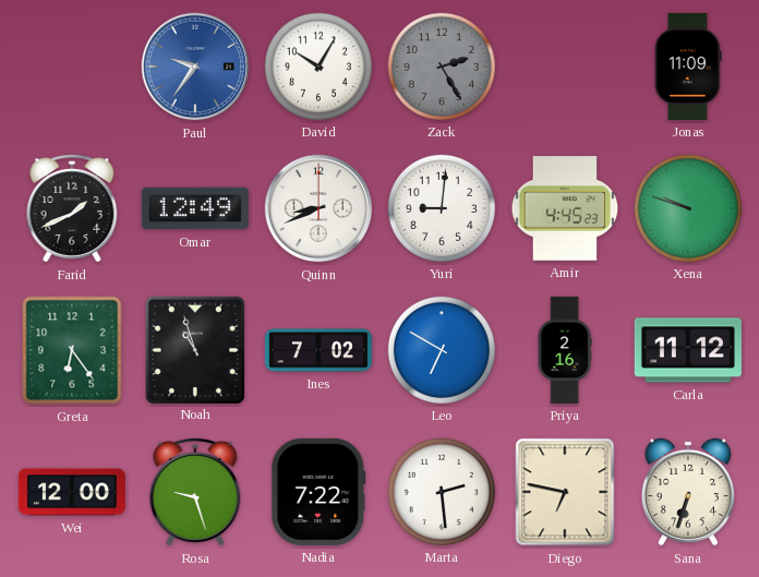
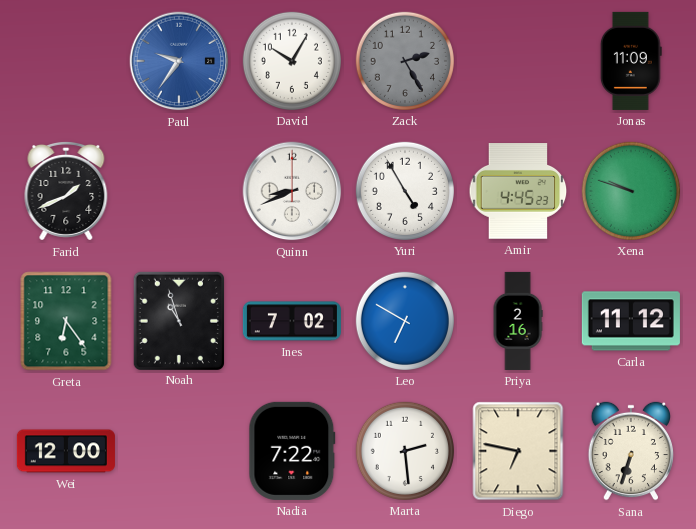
Omar: 12:49 -> none
Yuri: 9:01 -> 4:55
Rosa: 9:27 -> none
